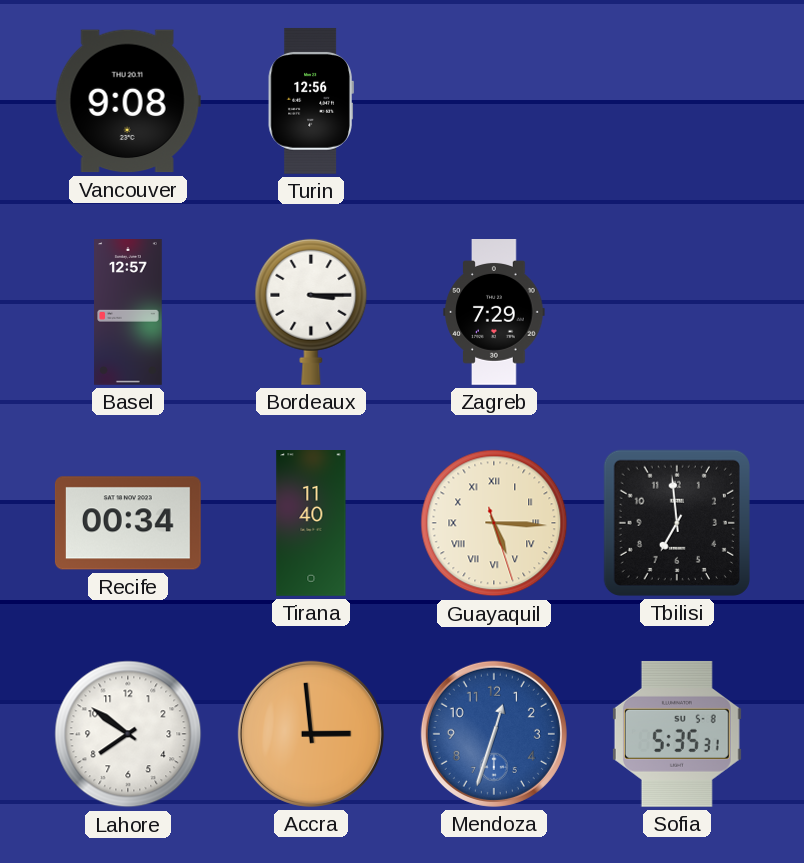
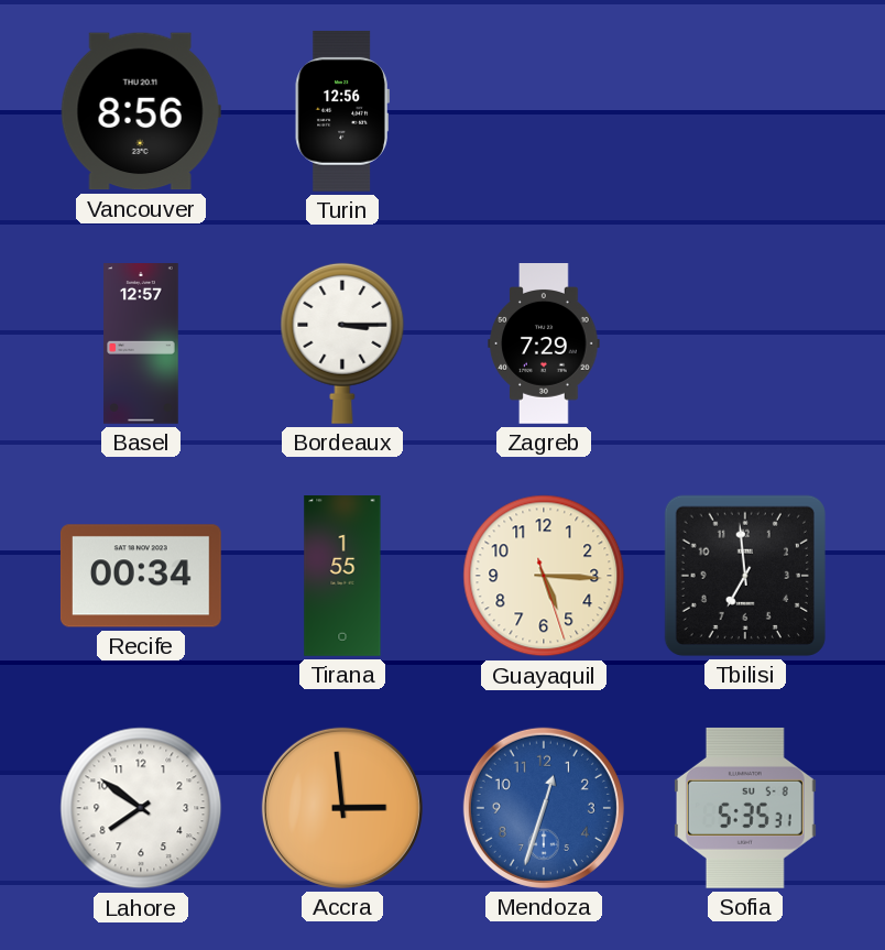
Vancouver: 9:08 -> 8:56
Tirana: 11:40 -> 1:55
Guayaquil numerals: Roman -> Arabic
